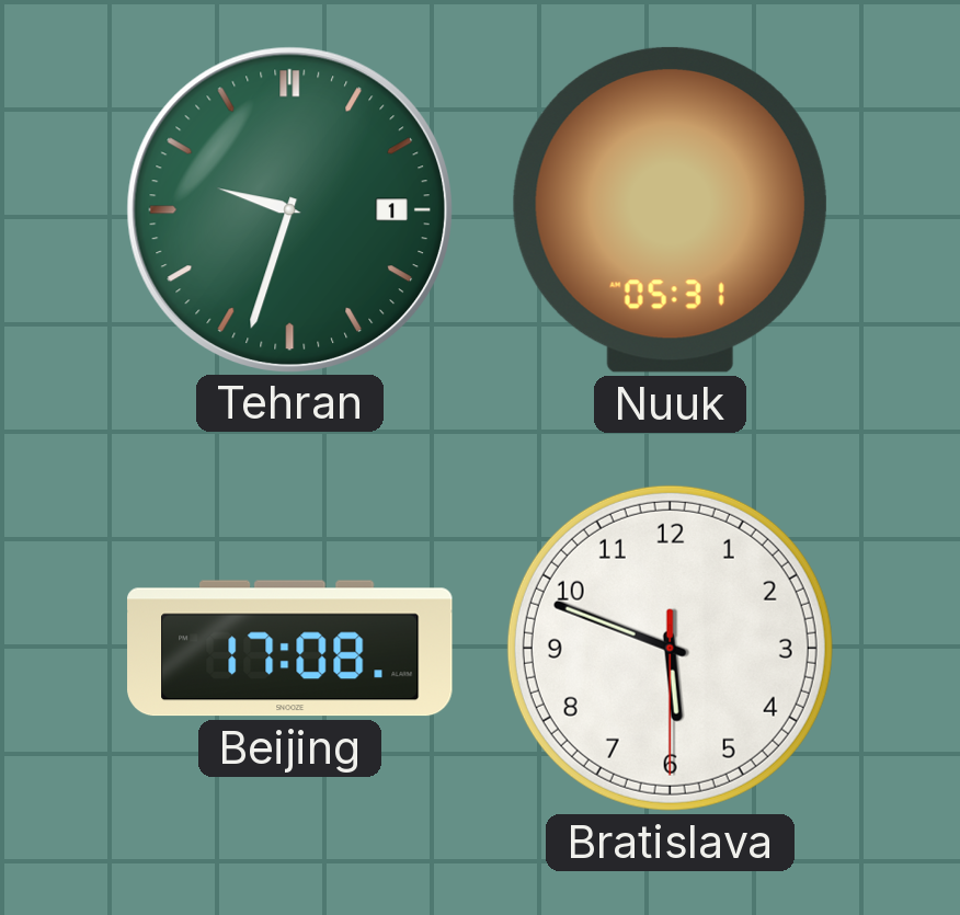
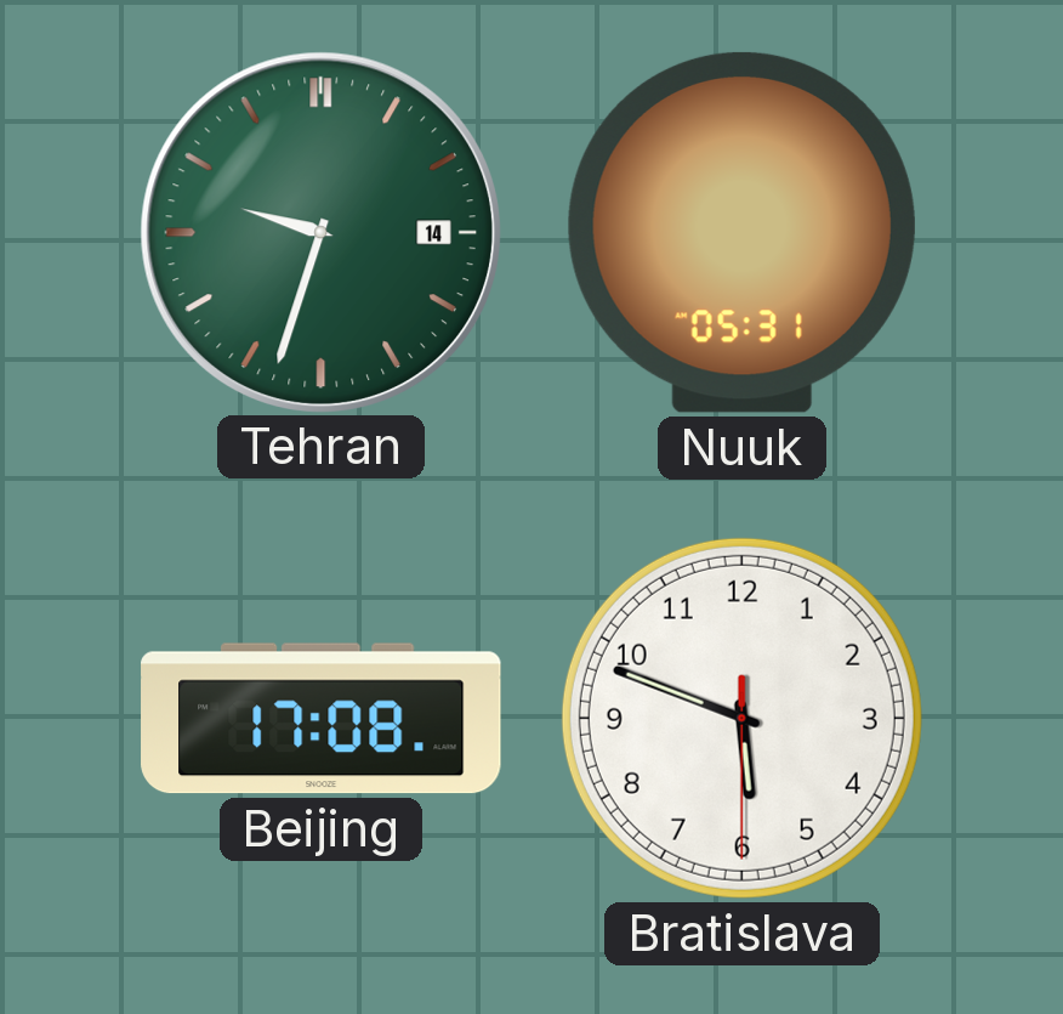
Tehran date: 1 -> 14
